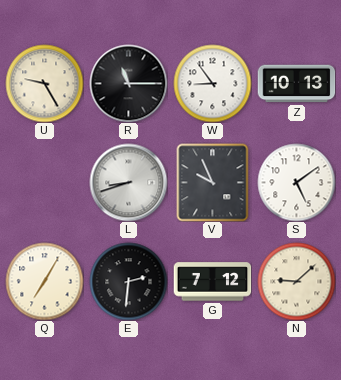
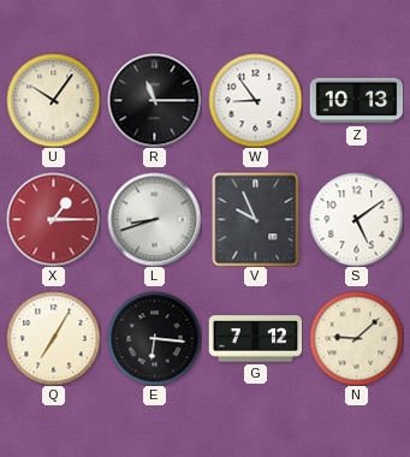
U: 9:25 -> 10:06
X: none -> 1:15
E: 2:31 -> 6:16
